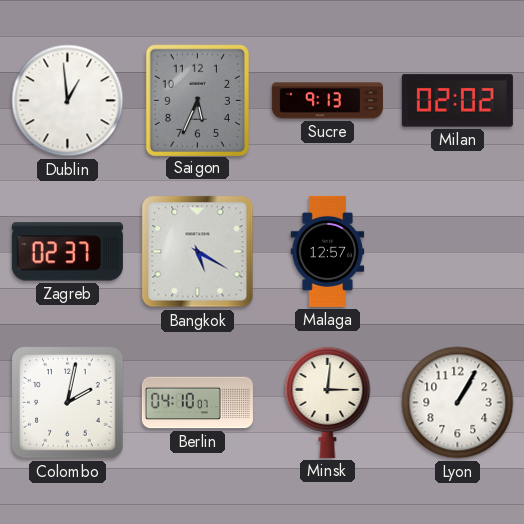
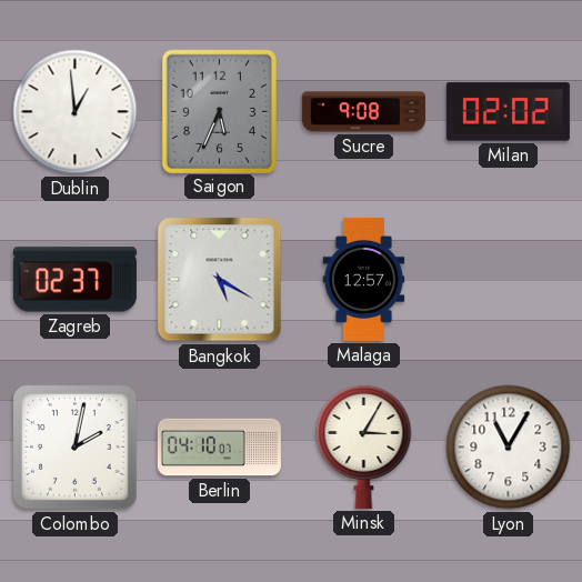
Sucre: 9:13 -> 9:08
Minsk: 3:01 -> 3:05
Lyon: 1:05 -> 11:05
